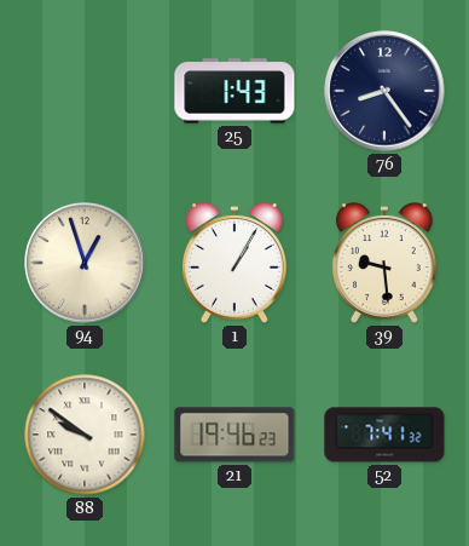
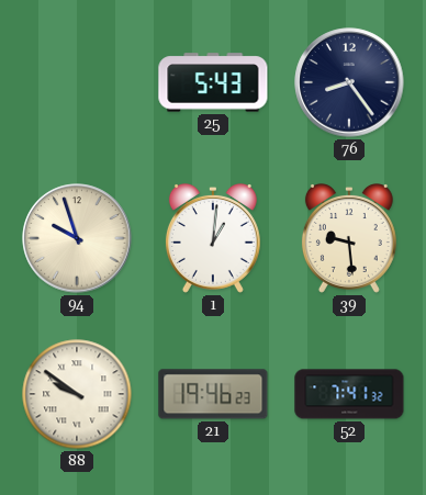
25: 1:43 -> 5:43
94: 12:57 -> 9:57
1: 1:05 -> 1:01
